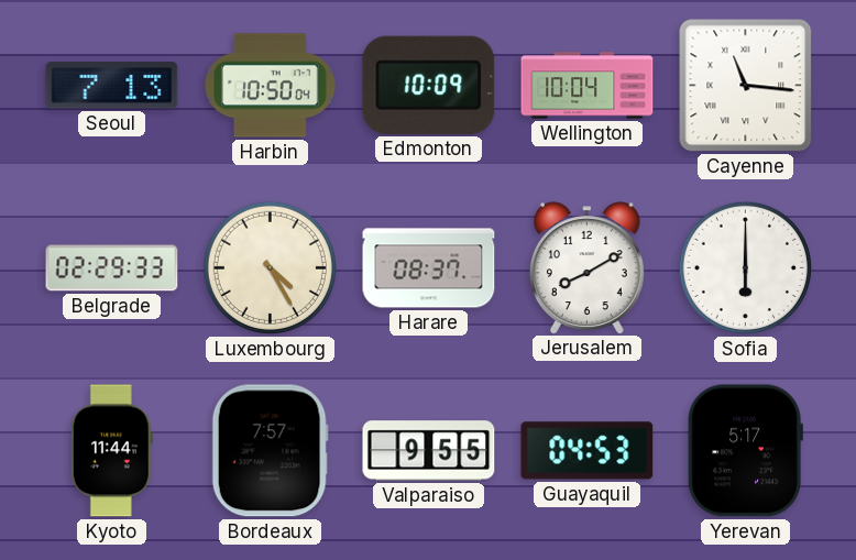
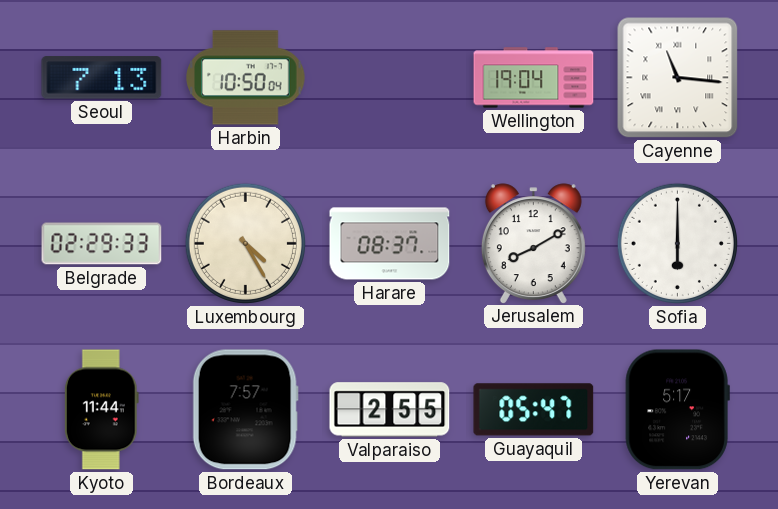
Edmonton: 10:09 -> none
Wellington: 10:04 -> 19:04
Valparaiso: 9:55 -> 2:55
Guayaquil: 04:53 -> 05:47
